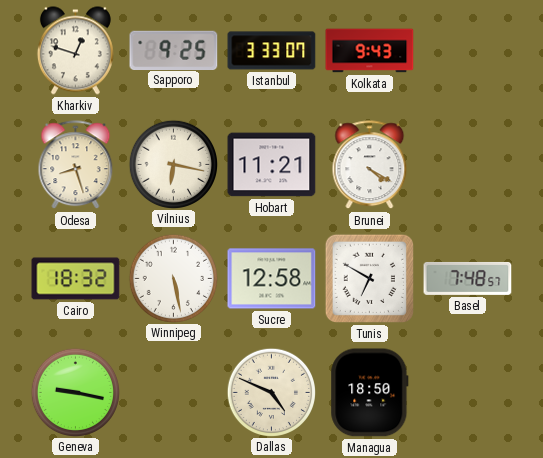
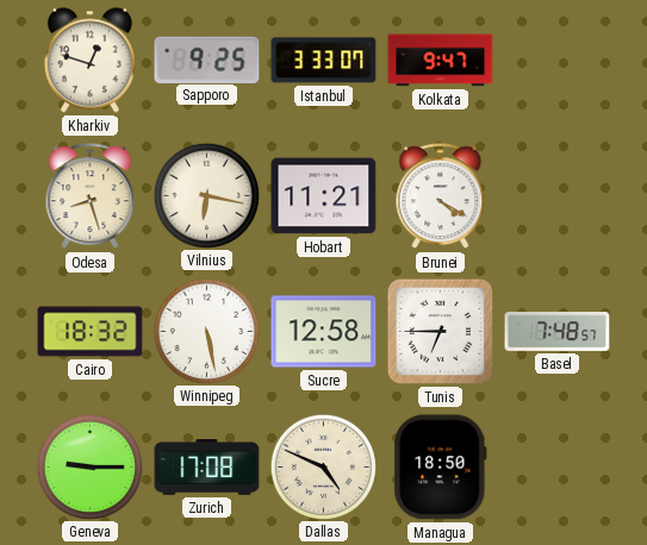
Kolkata: 9:43 -> 9:47
Tunis: 6:50 -> 6:45
Geneva: 9:17 -> 9:15
Zurich: none -> 17:08
